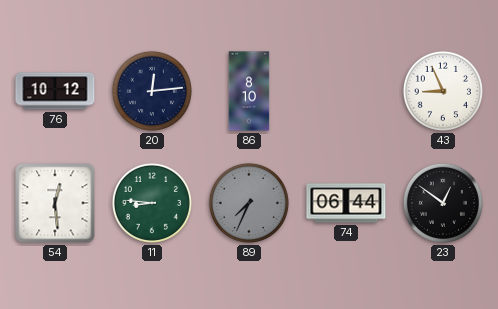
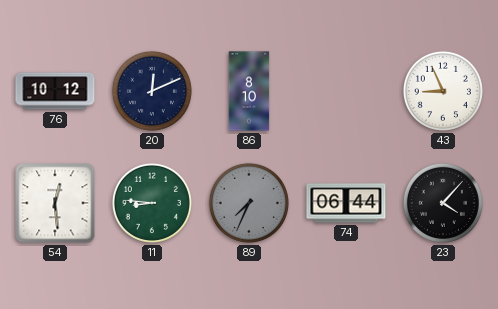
20: 12:14 -> 12:11
23: 12:51 -> 4:07
